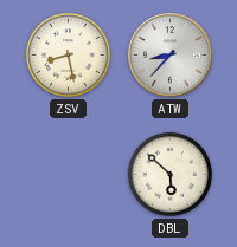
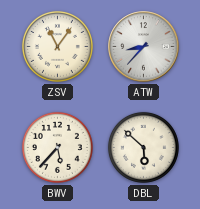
ZSV: 8:28 -> 11:06
BWV: none -> 5:37
